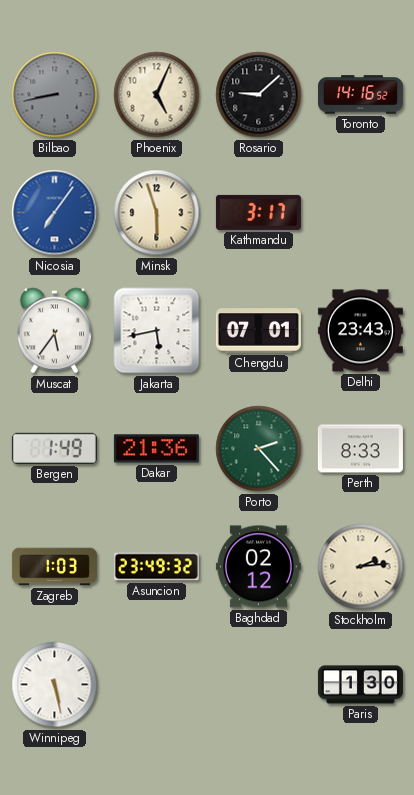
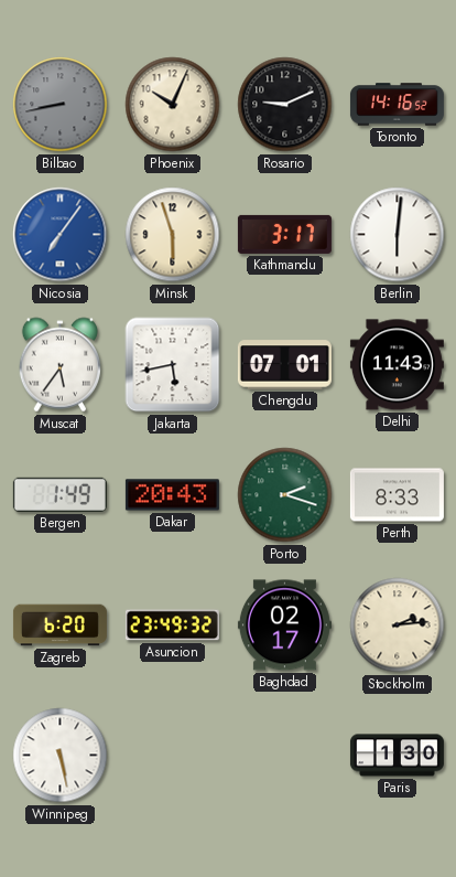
Phoenix: 5:04 -> 10:04
Rosario: 9:08 -> 9:11
Berlin: none -> 6:01
Delhi: 23:43 -> 11:43
Dakar: 21:36 -> 20:43
Porto: 2:23 -> 2:18
Zagreb: 1:03 -> 6:20
Baghdad: 02:12 -> 02:17
